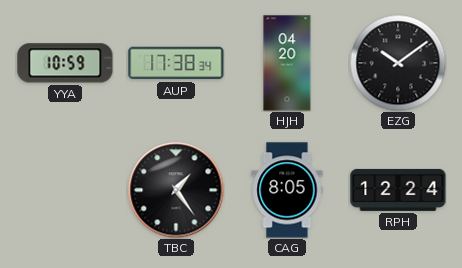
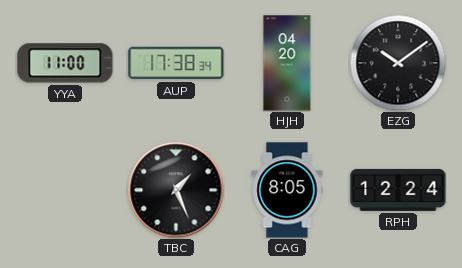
YYA: 10:59 -> 11:00
TBC: 1:24 -> 1:26
